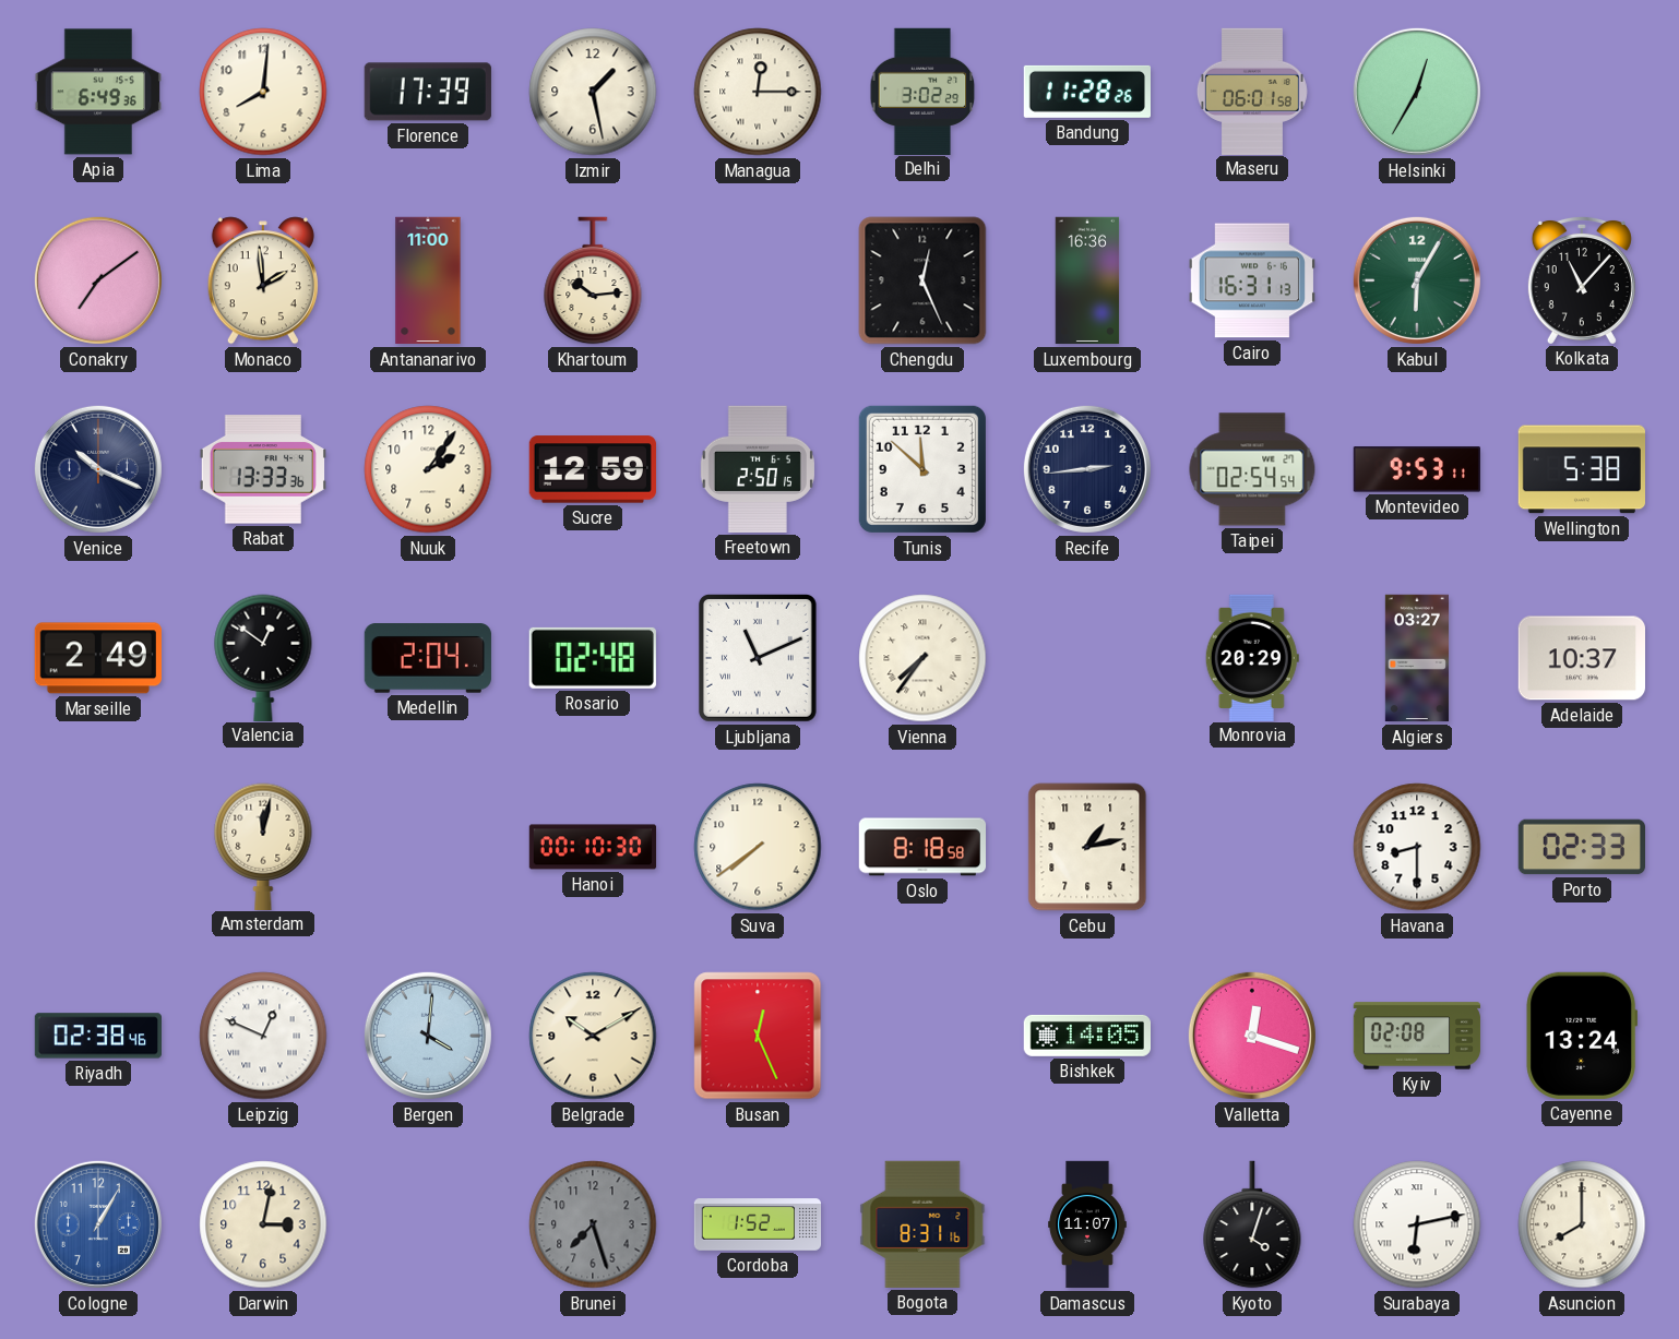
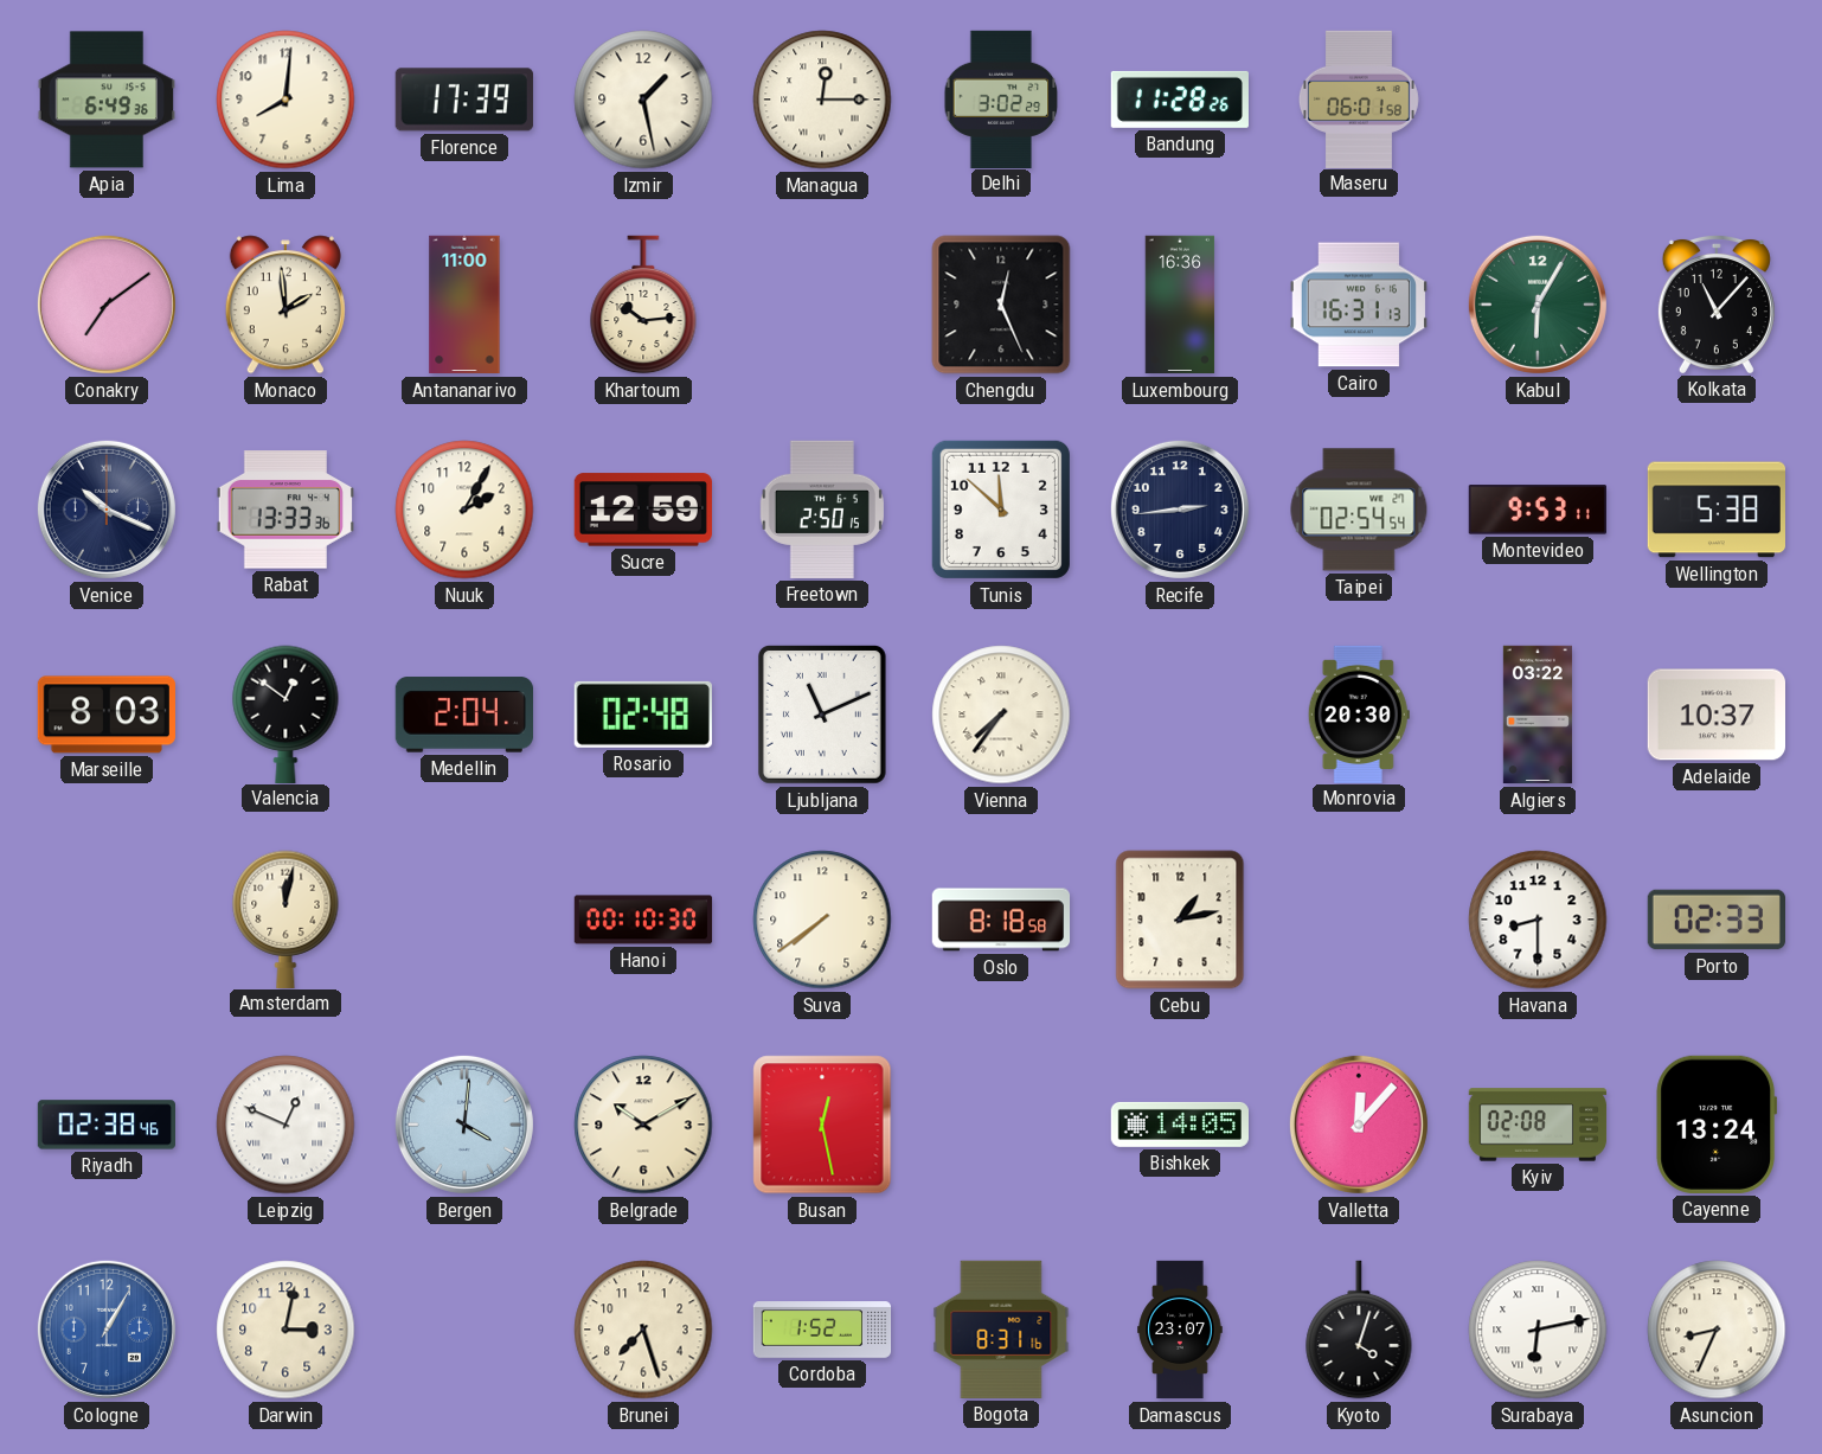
Helsinki: 12:35 -> none
Nuuk: 2:06 -> 2:05
Marseille: 2:49 -> 8:03
Monrovia: 20:29 -> 20:30
Algiers: 03:27 -> 03:22
Busan: 12:26 -> 12:28
Valletta: 12:18 -> 12:07
Brunei dial: grey -> cream
Damascus: 11:07 -> 23:07
Asuncion: 8:00 -> 8:34
